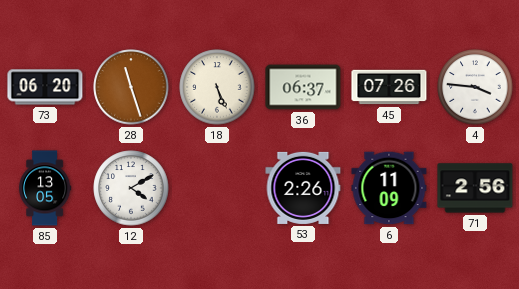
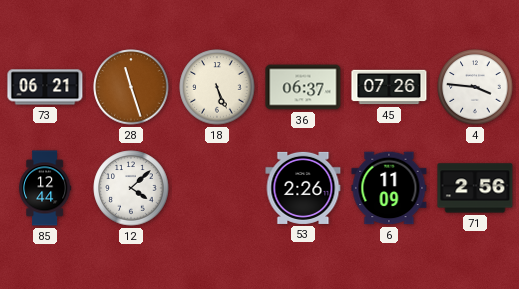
73: 06:20 -> 06:21
85: 13:05 -> 12:44
12: 4:10 -> 4:08
